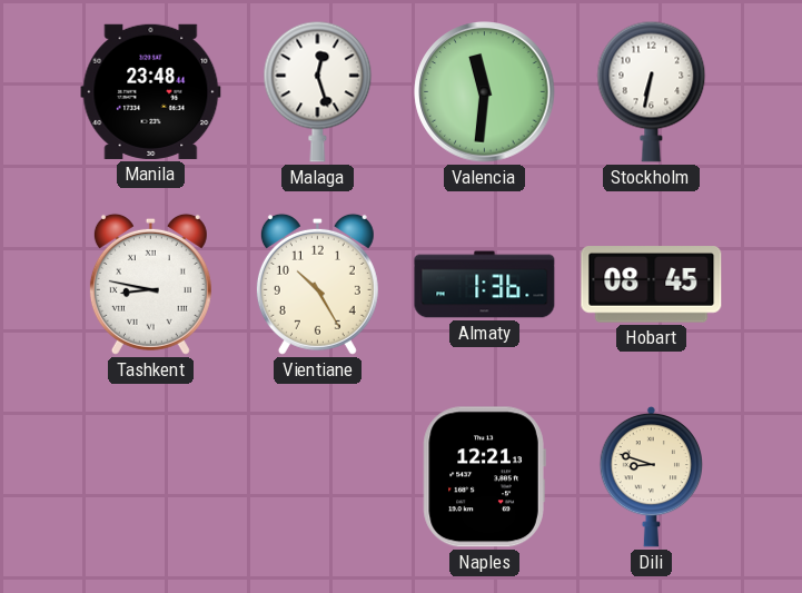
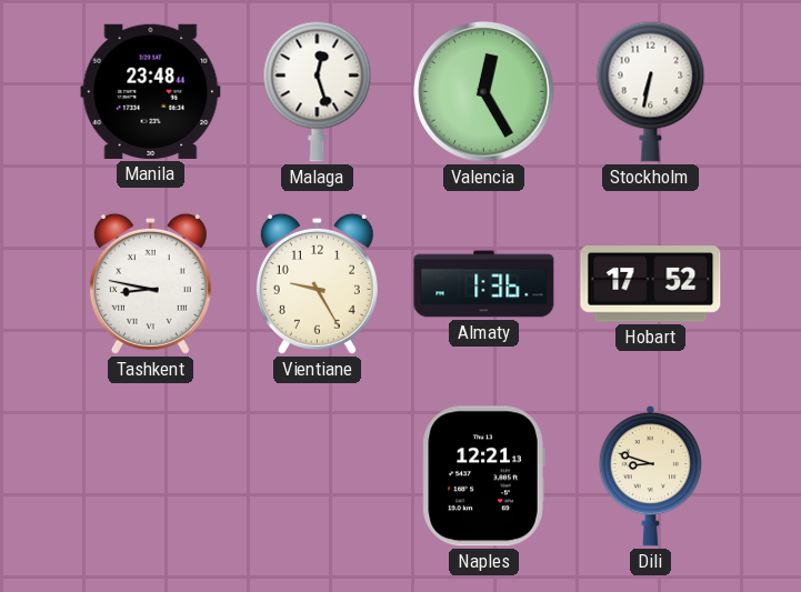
Valencia: 11:31 -> 12:25
Vientiane: 10:25 -> 9:25
Hobart: 08:45 -> 17:52
